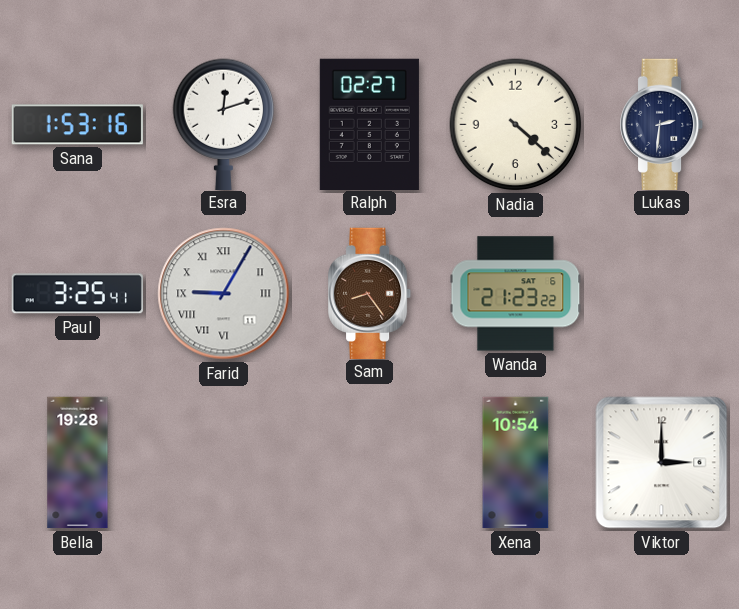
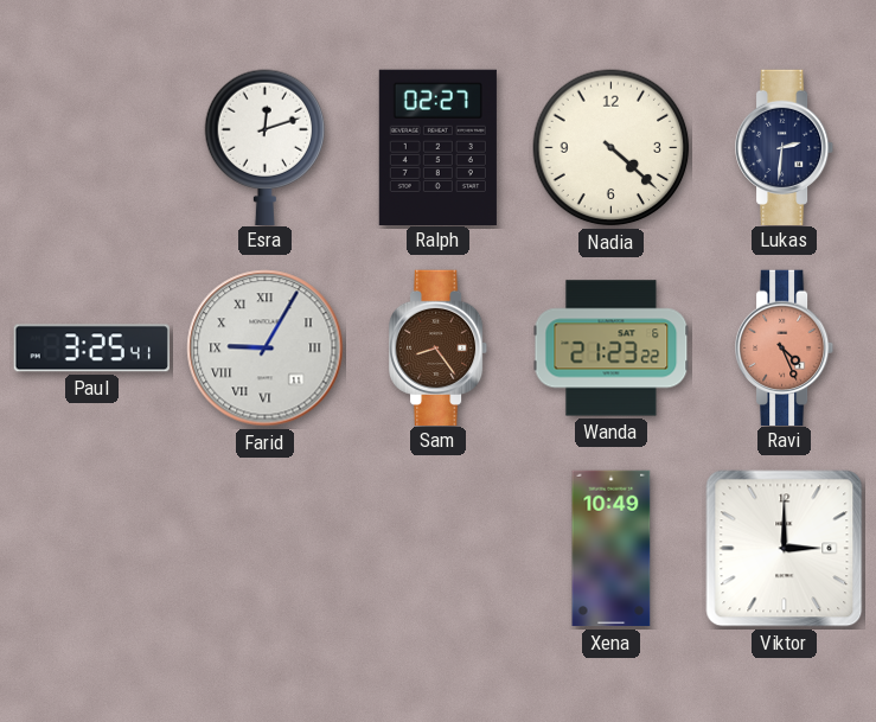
Sana: 1:53 -> none
Ravi: none -> 4:26
Bella: 19:28 -> none
Xena: 10:54 -> 10:49
